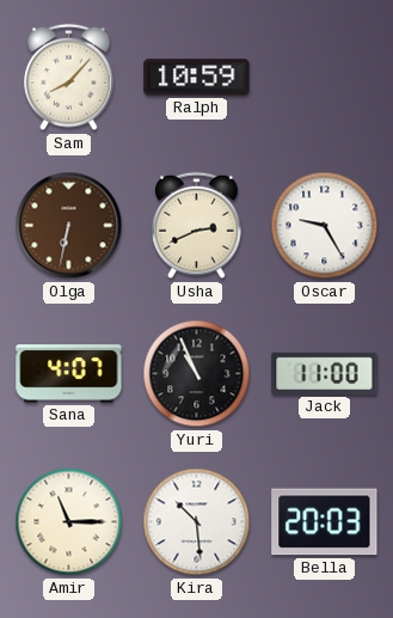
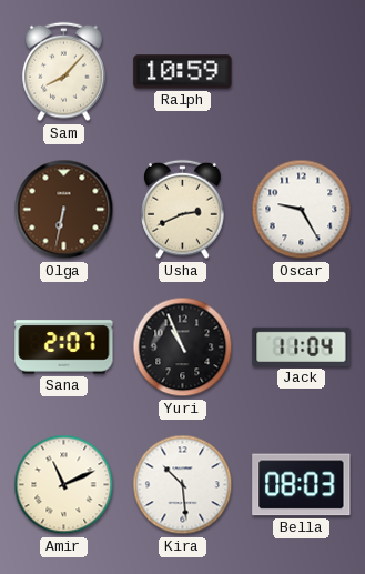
Sana: 4:07 -> 2:07
Jack: 11:00 -> 11:04
Amir: 11:15 -> 11:11
Bella: 20:03 -> 08:03
